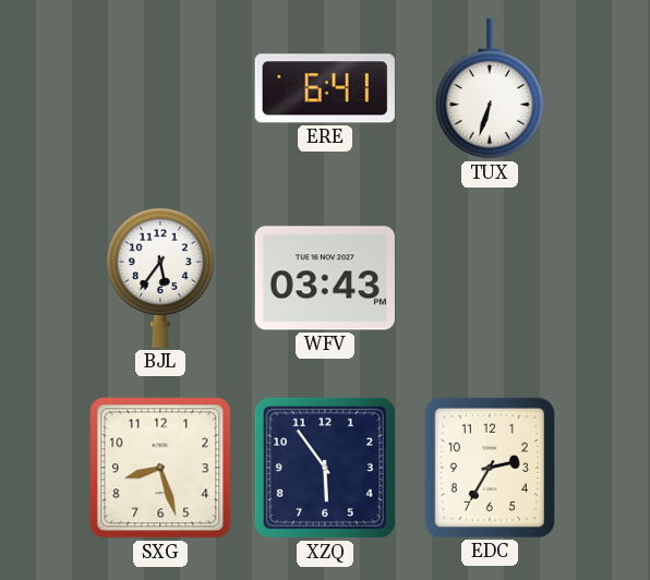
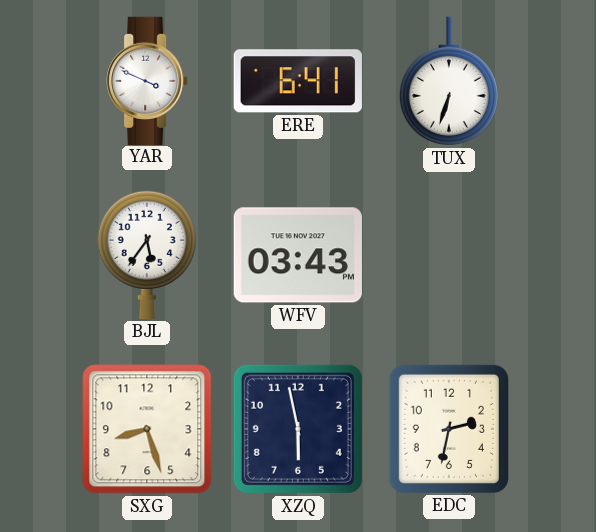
YAR: none -> 3:49
XZQ: 5:54 -> 5:58
EDC: 2:35 -> 2:32
